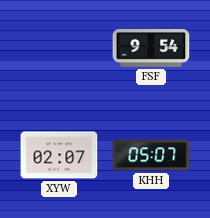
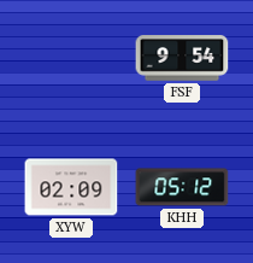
XYW: 02:07 -> 02:09
KHH: 05:07 -> 05:12
